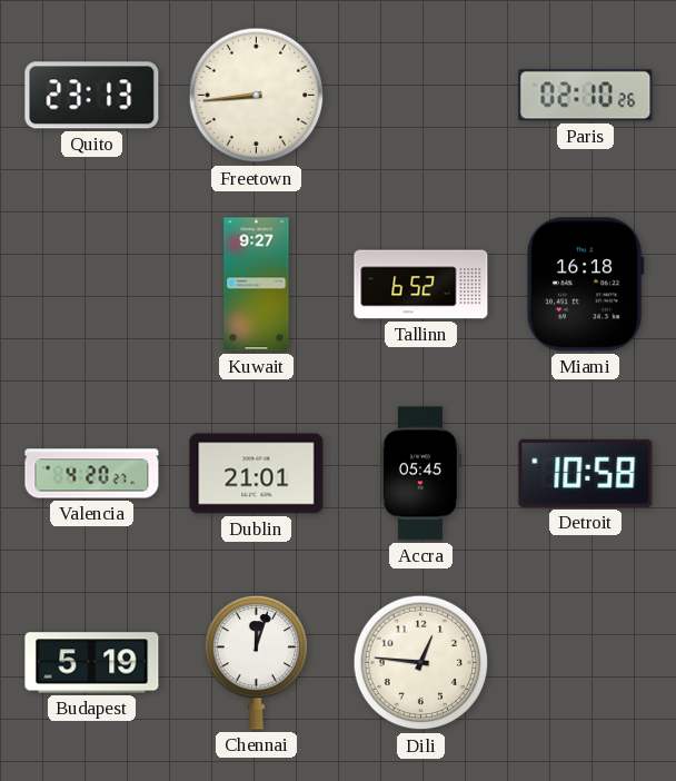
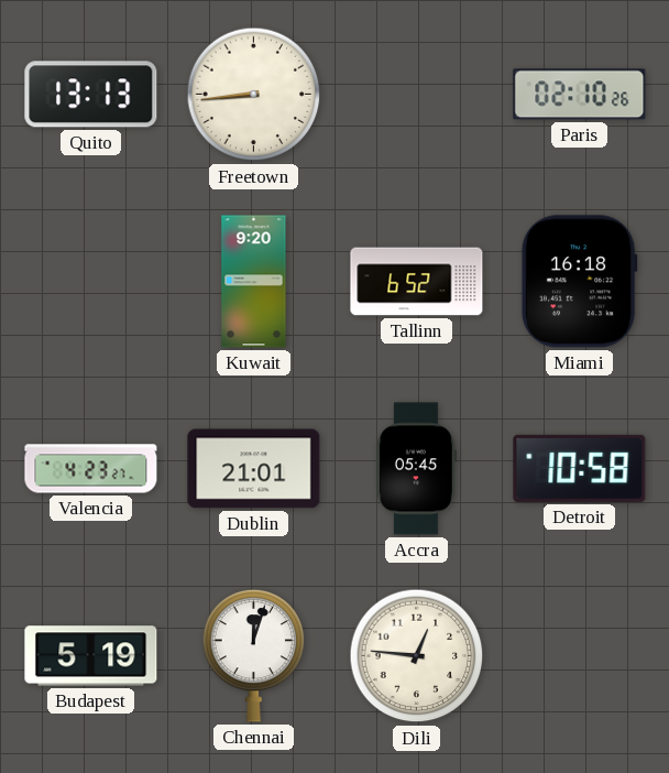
Quito: 23:13 -> 13:13
Kuwait: 9:27 -> 9:20
Valencia: 4:20 -> 4:23
